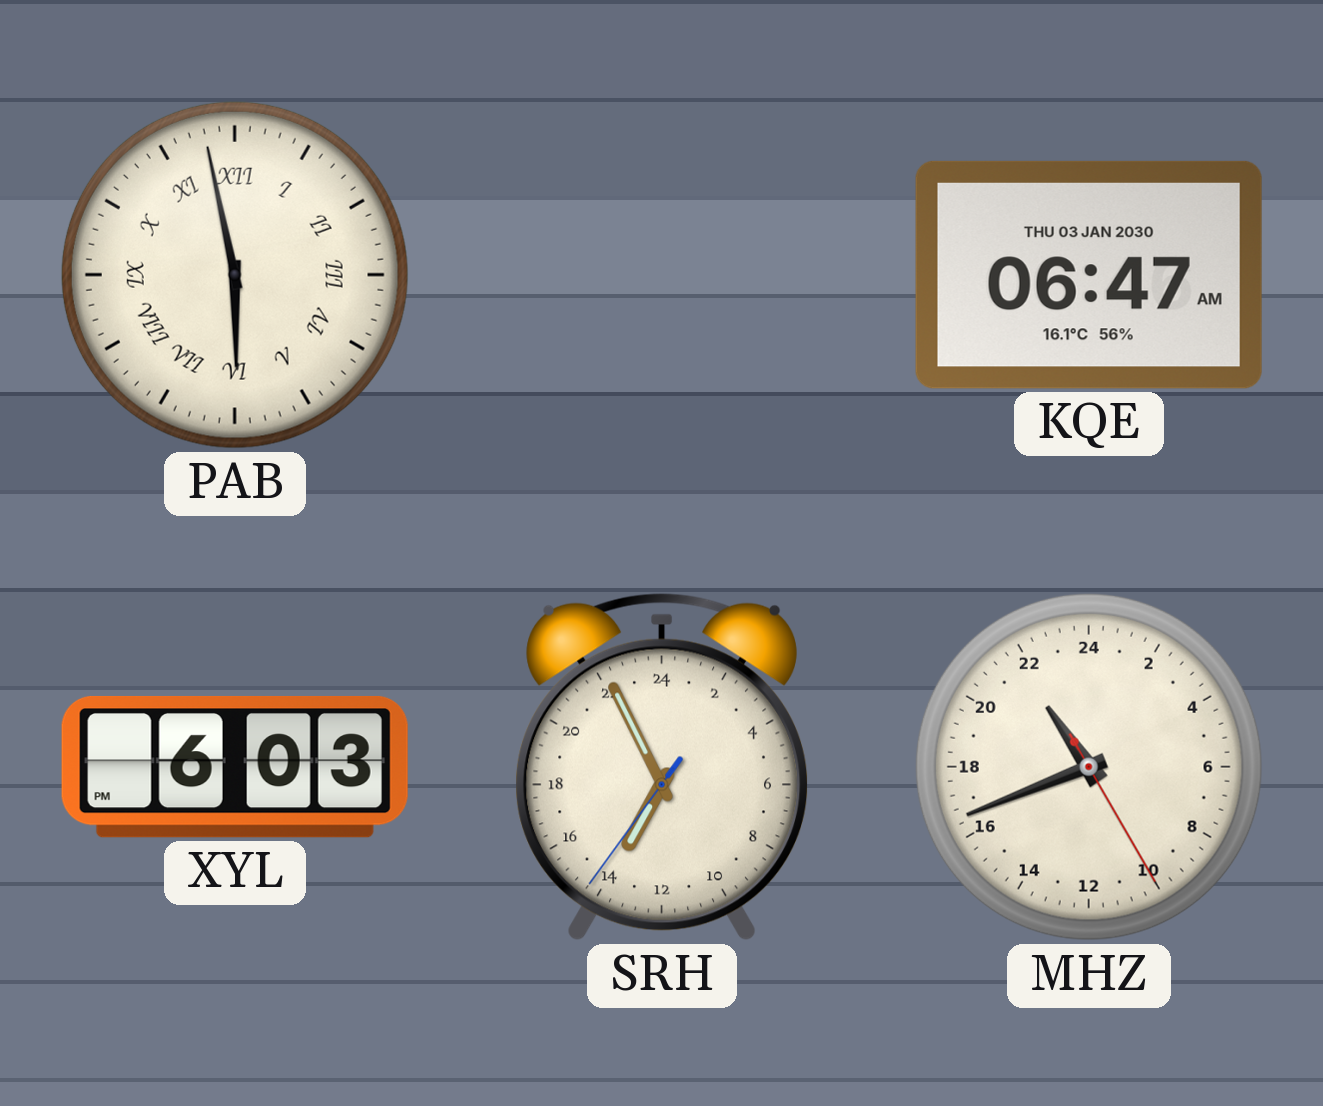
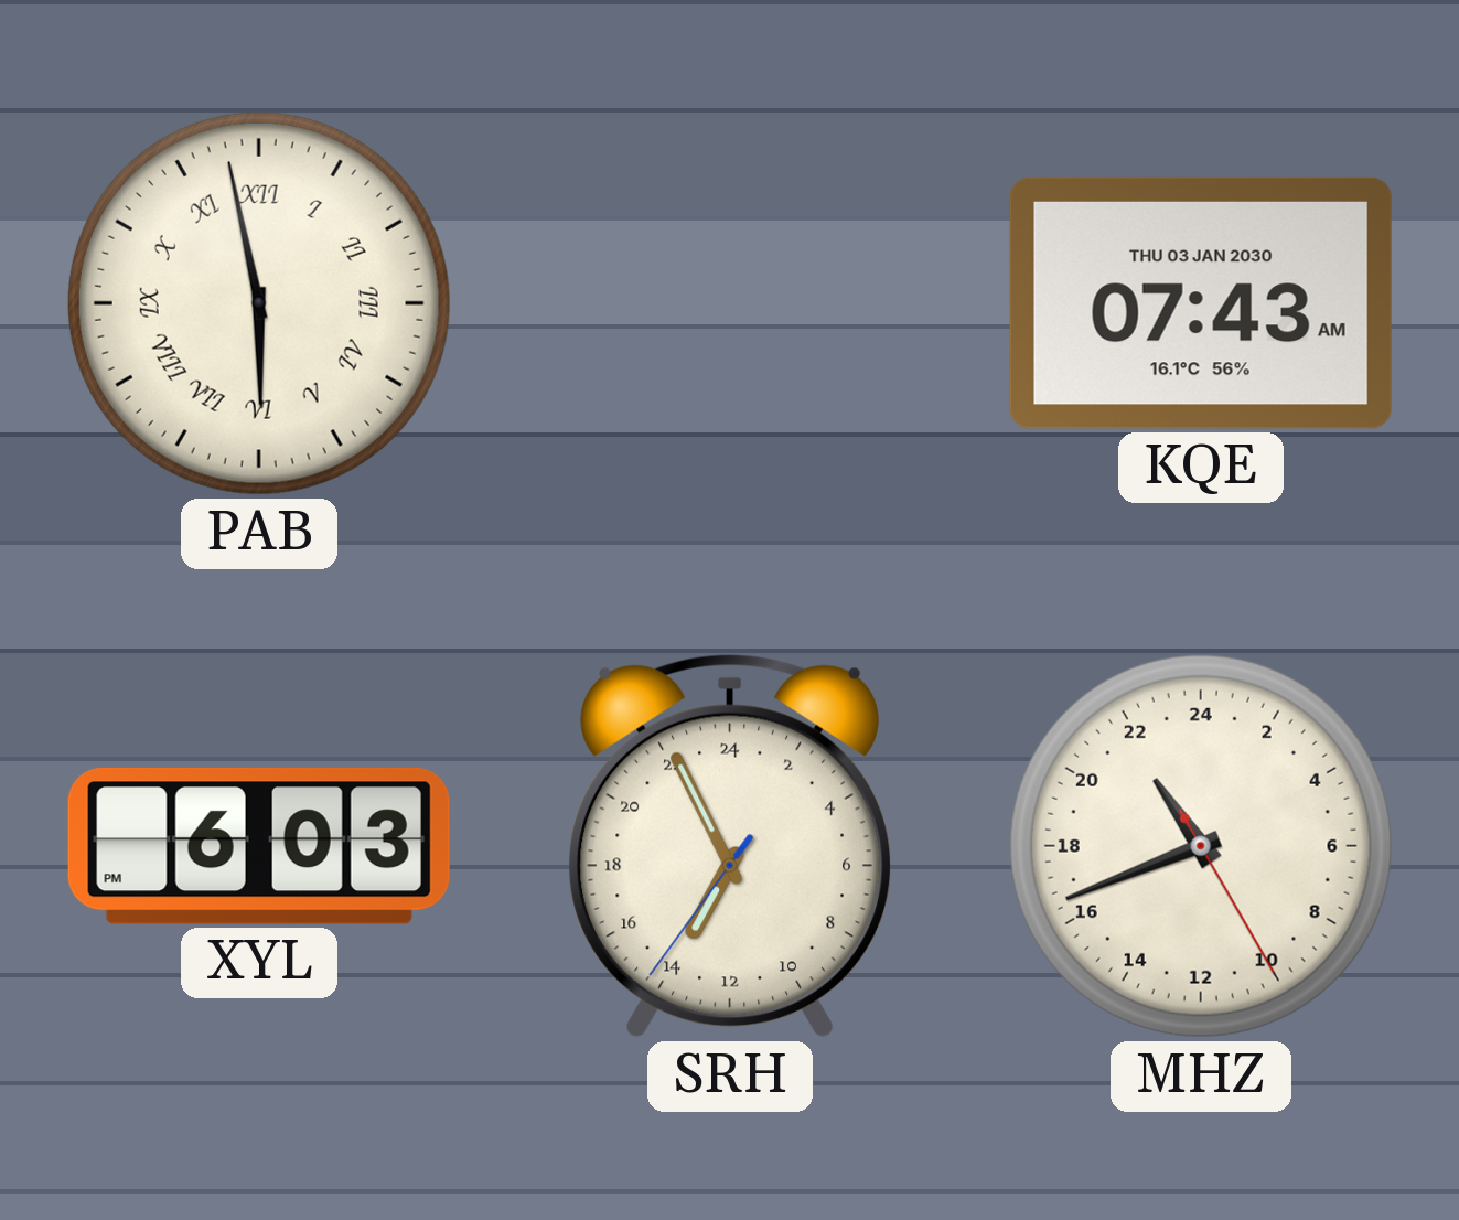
KQE: 06:47 -> 07:43
